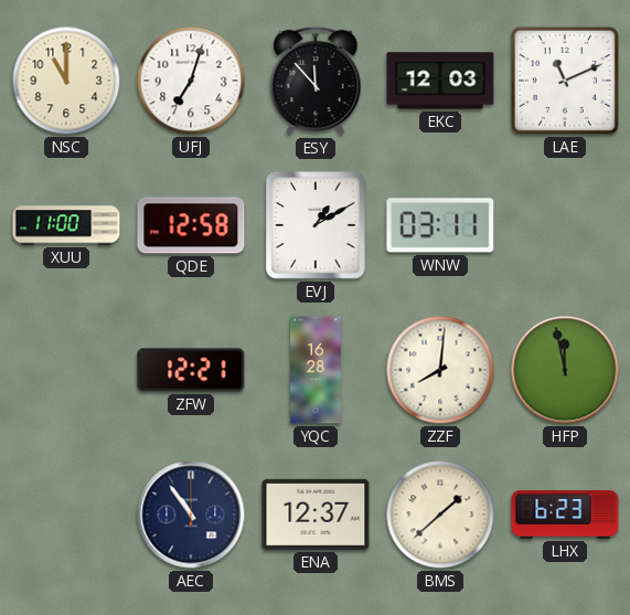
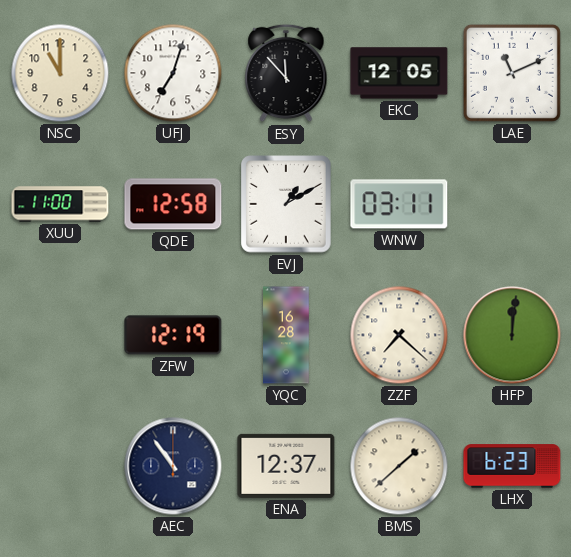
EKC: 12:03 -> 12:05
ZFW: 12:21 -> 12:19
ZZF: 8:01 -> 7:22
HFP: 11:58 -> 12:01
